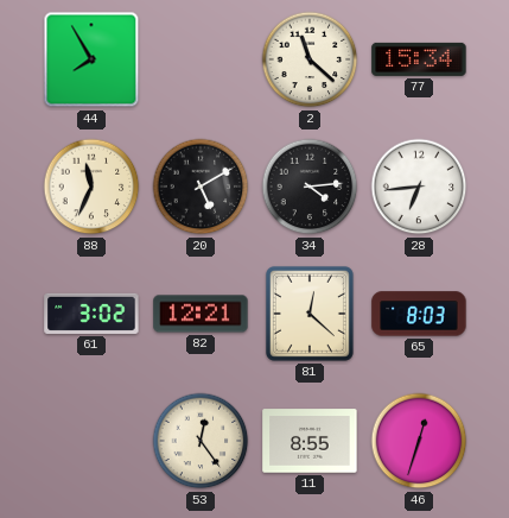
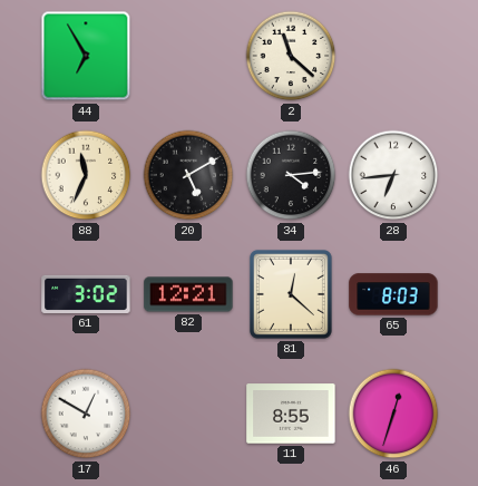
44: 7:55 -> 6:55
77: 15:34 -> none
17: none -> 12:50
53: 12:24 -> none
